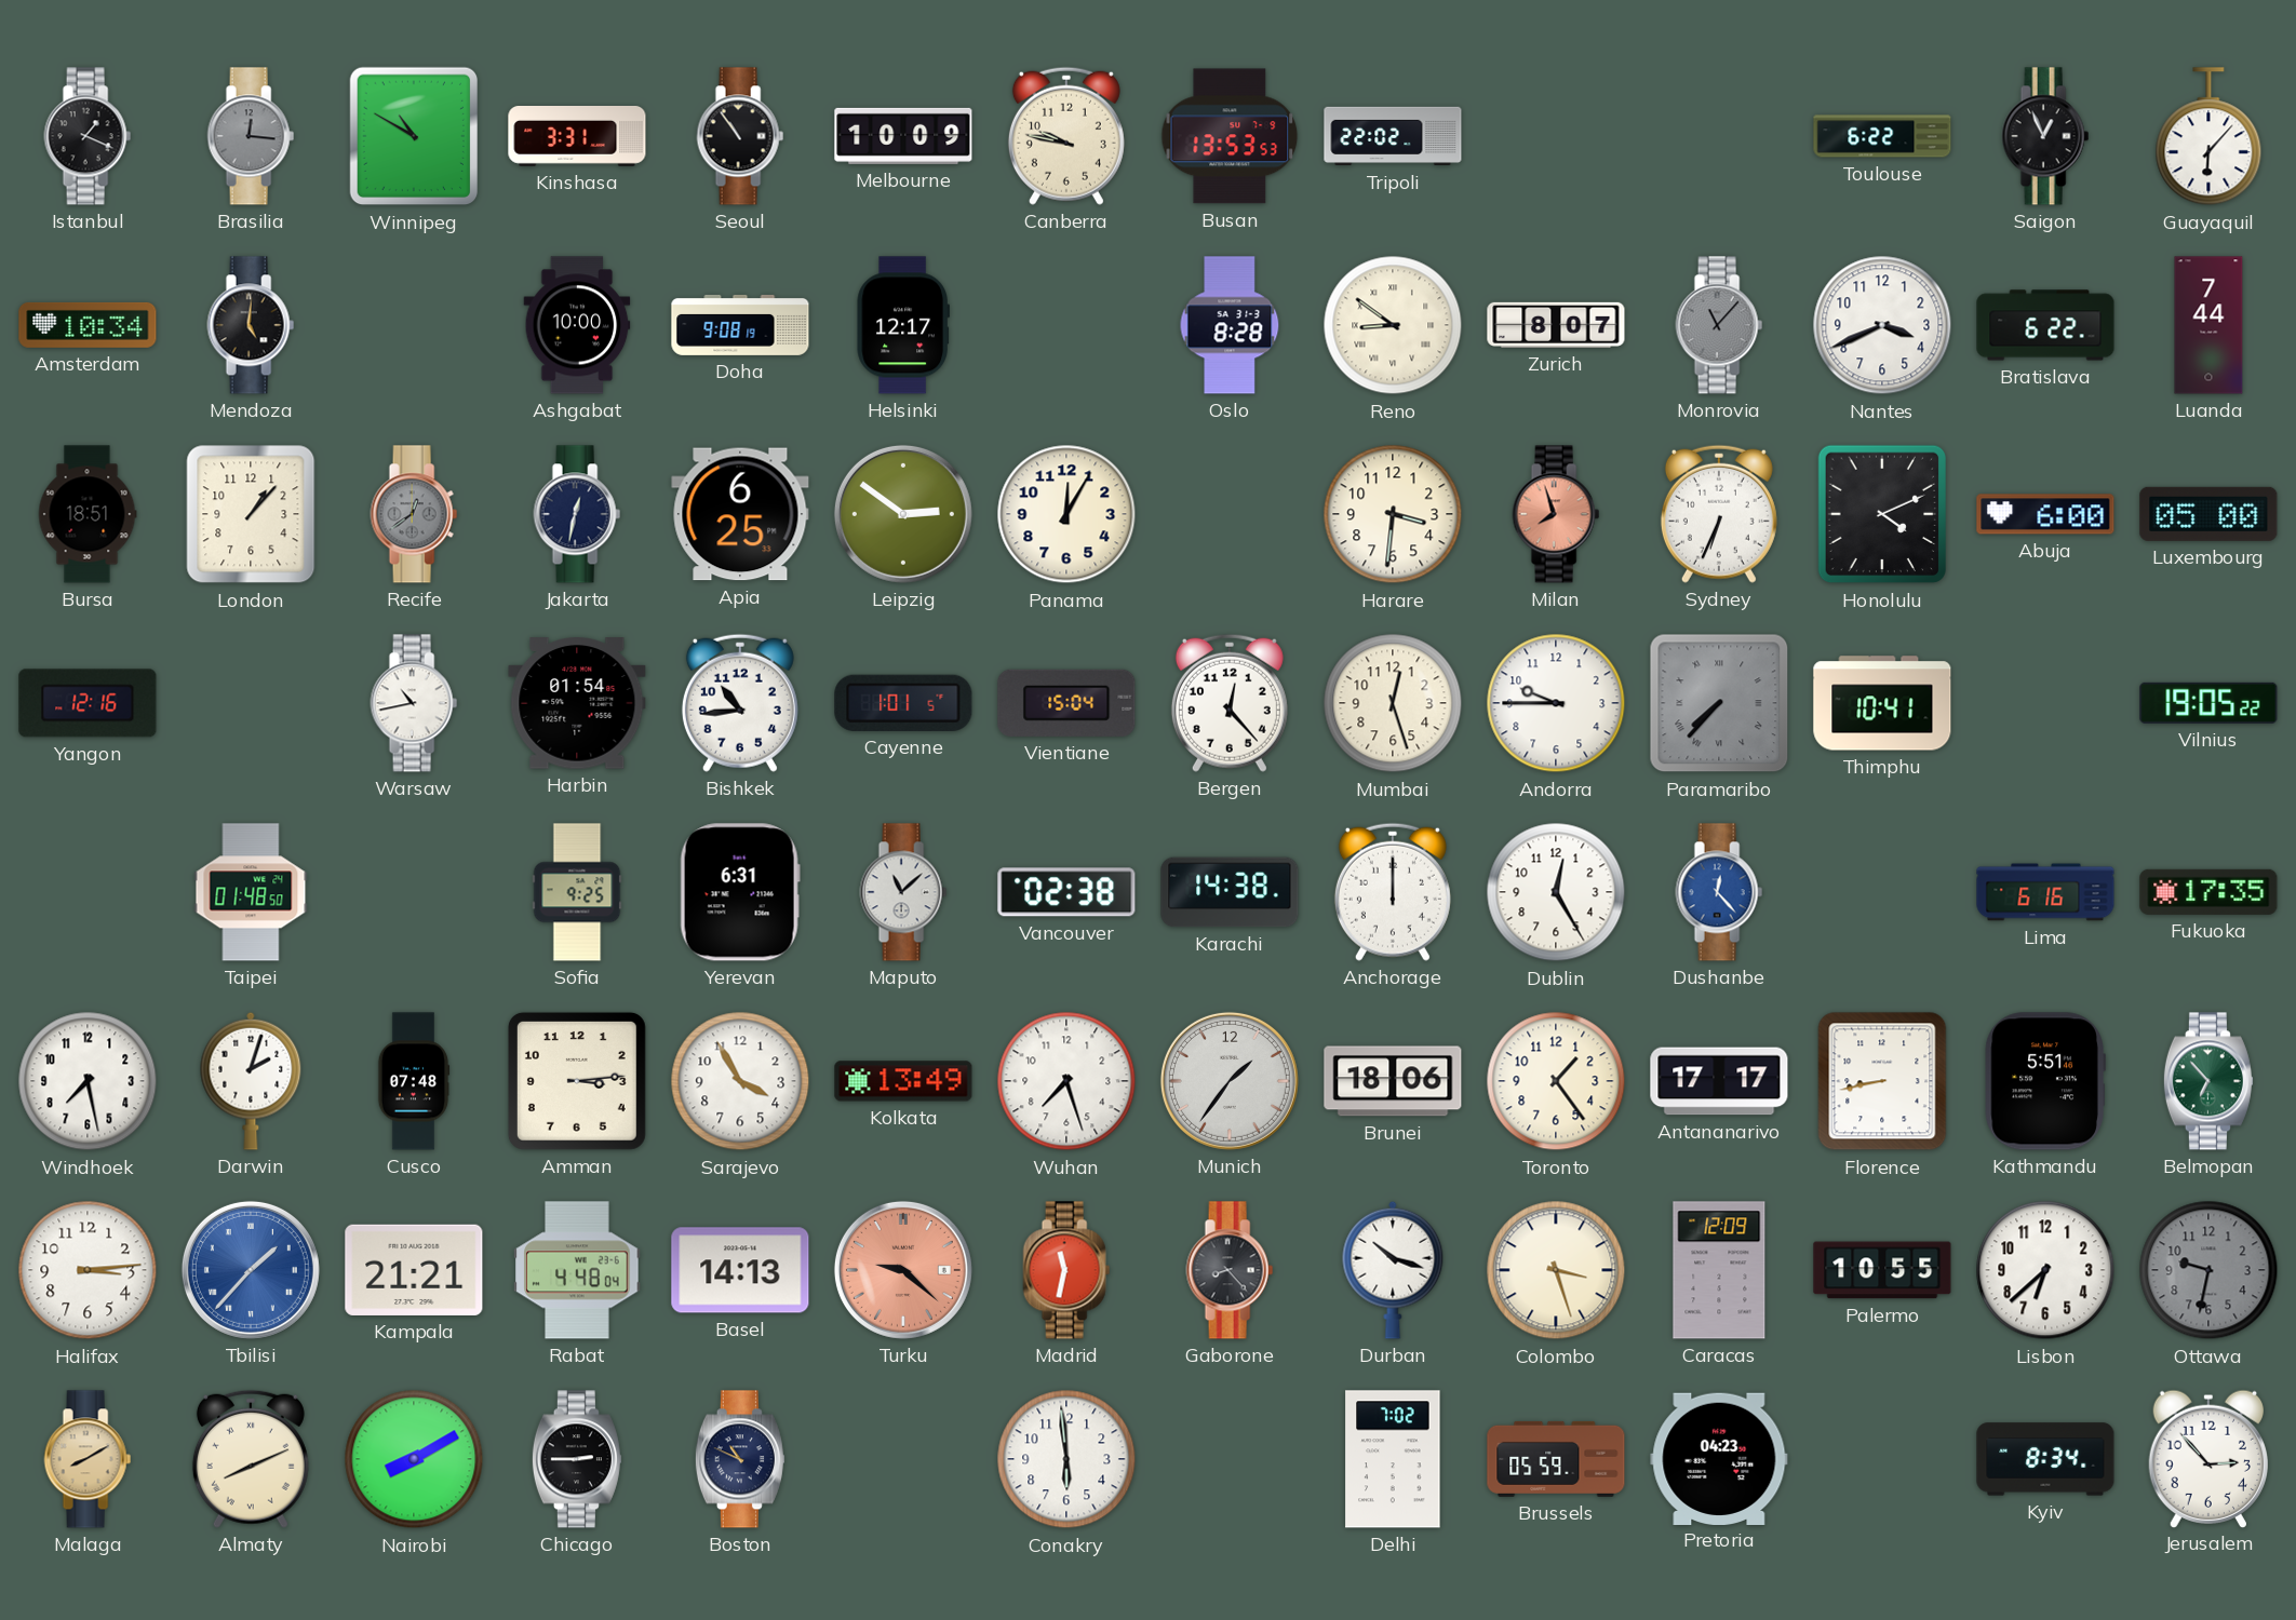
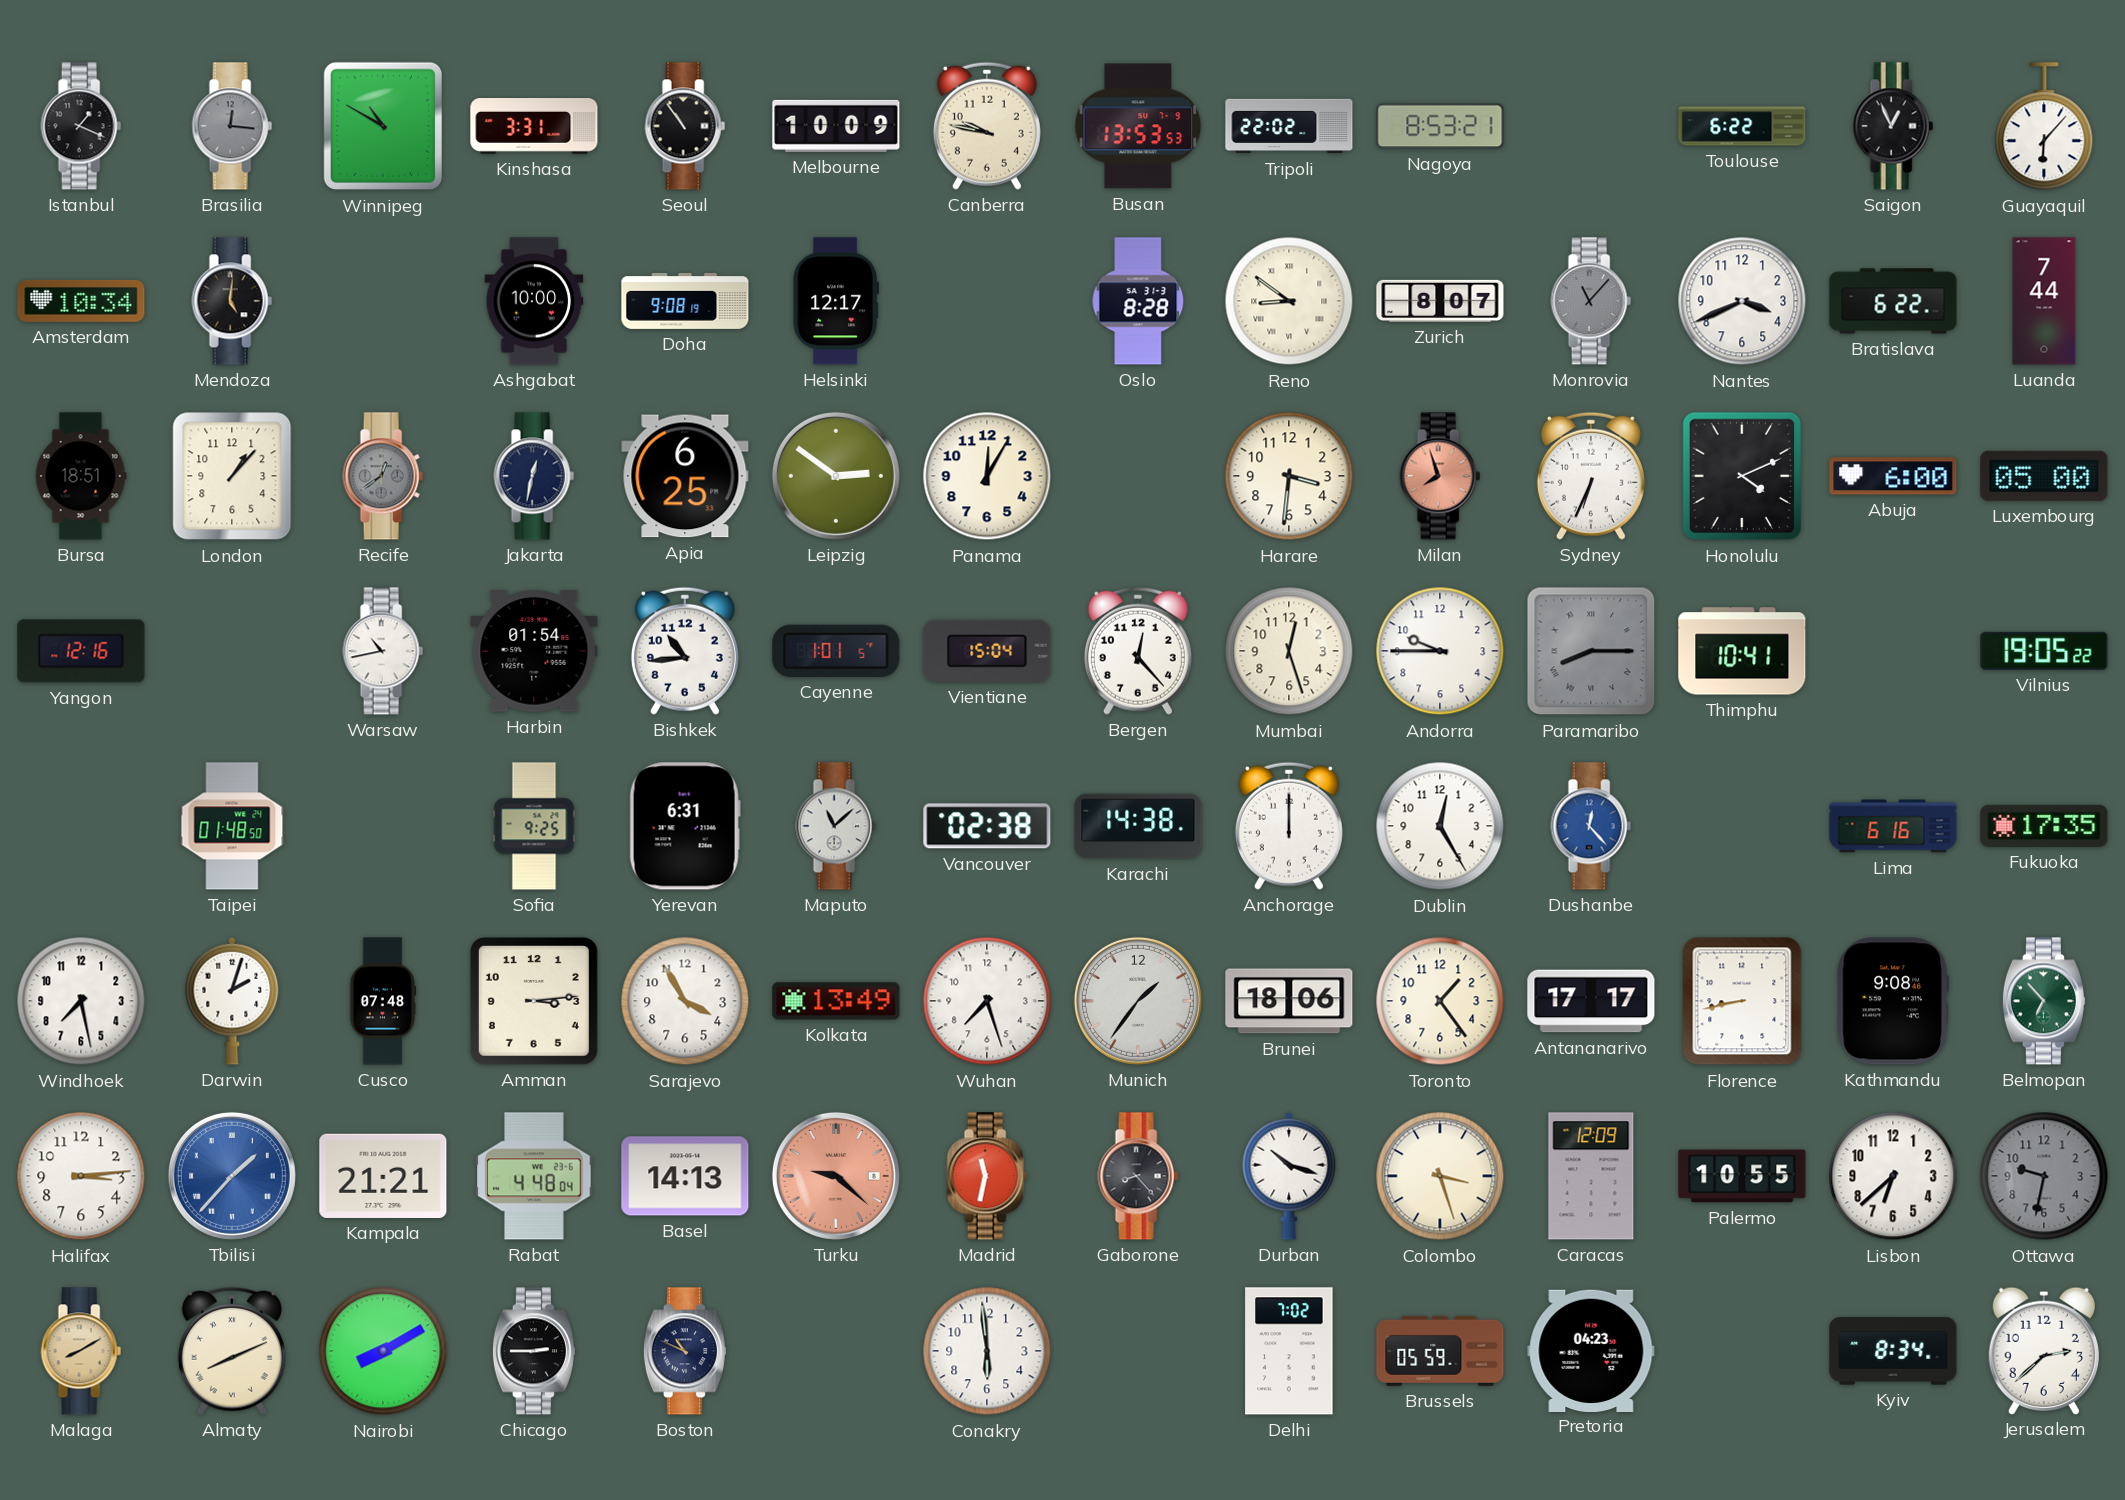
Nagoya: none -> 8:53
Paramaribo: 7:37 -> 8:15
Kathmandu: 5:51 -> 9:08
Jerusalem: 2:53 -> 2:38
